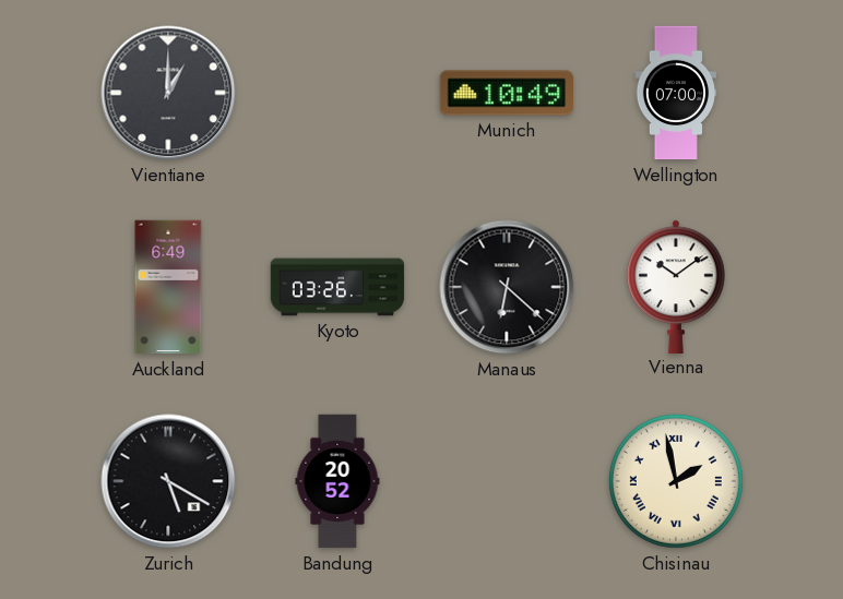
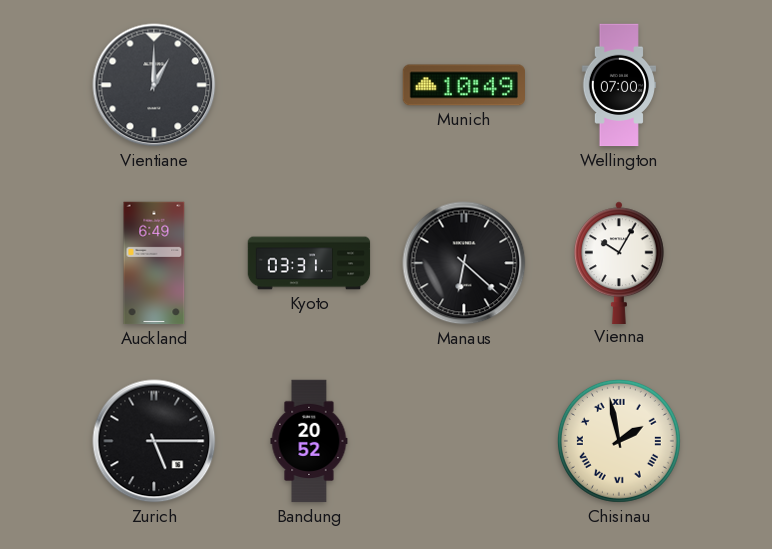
Kyoto: 03:26 -> 03:31
Vienna: 10:09 -> 10:05
Zurich: 5:20 -> 5:15
